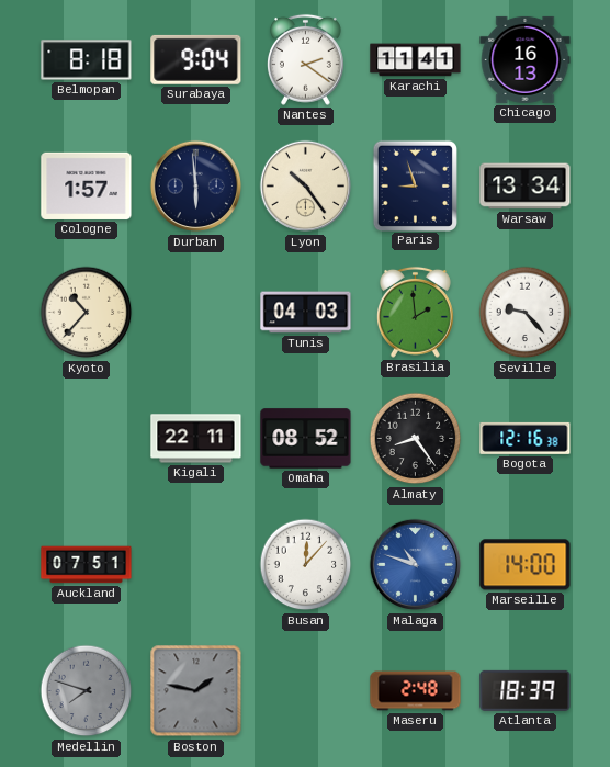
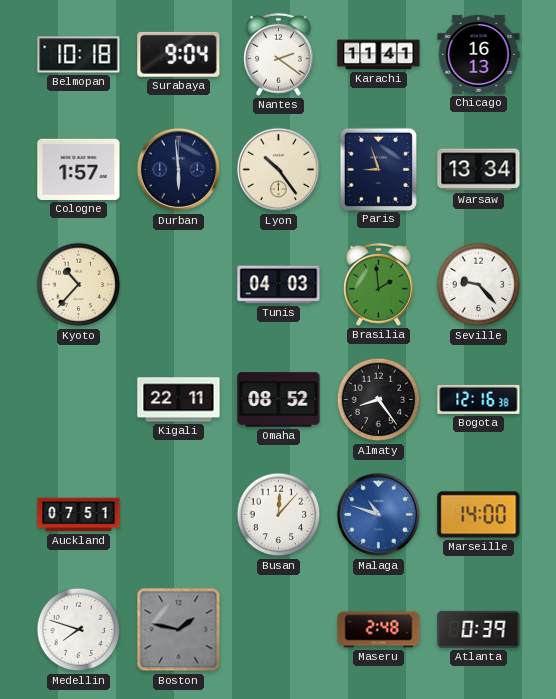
Belmopan: 8:18 -> 10:18
Medellin dial: grey -> white
Atlanta: 18:39 -> 0:39
